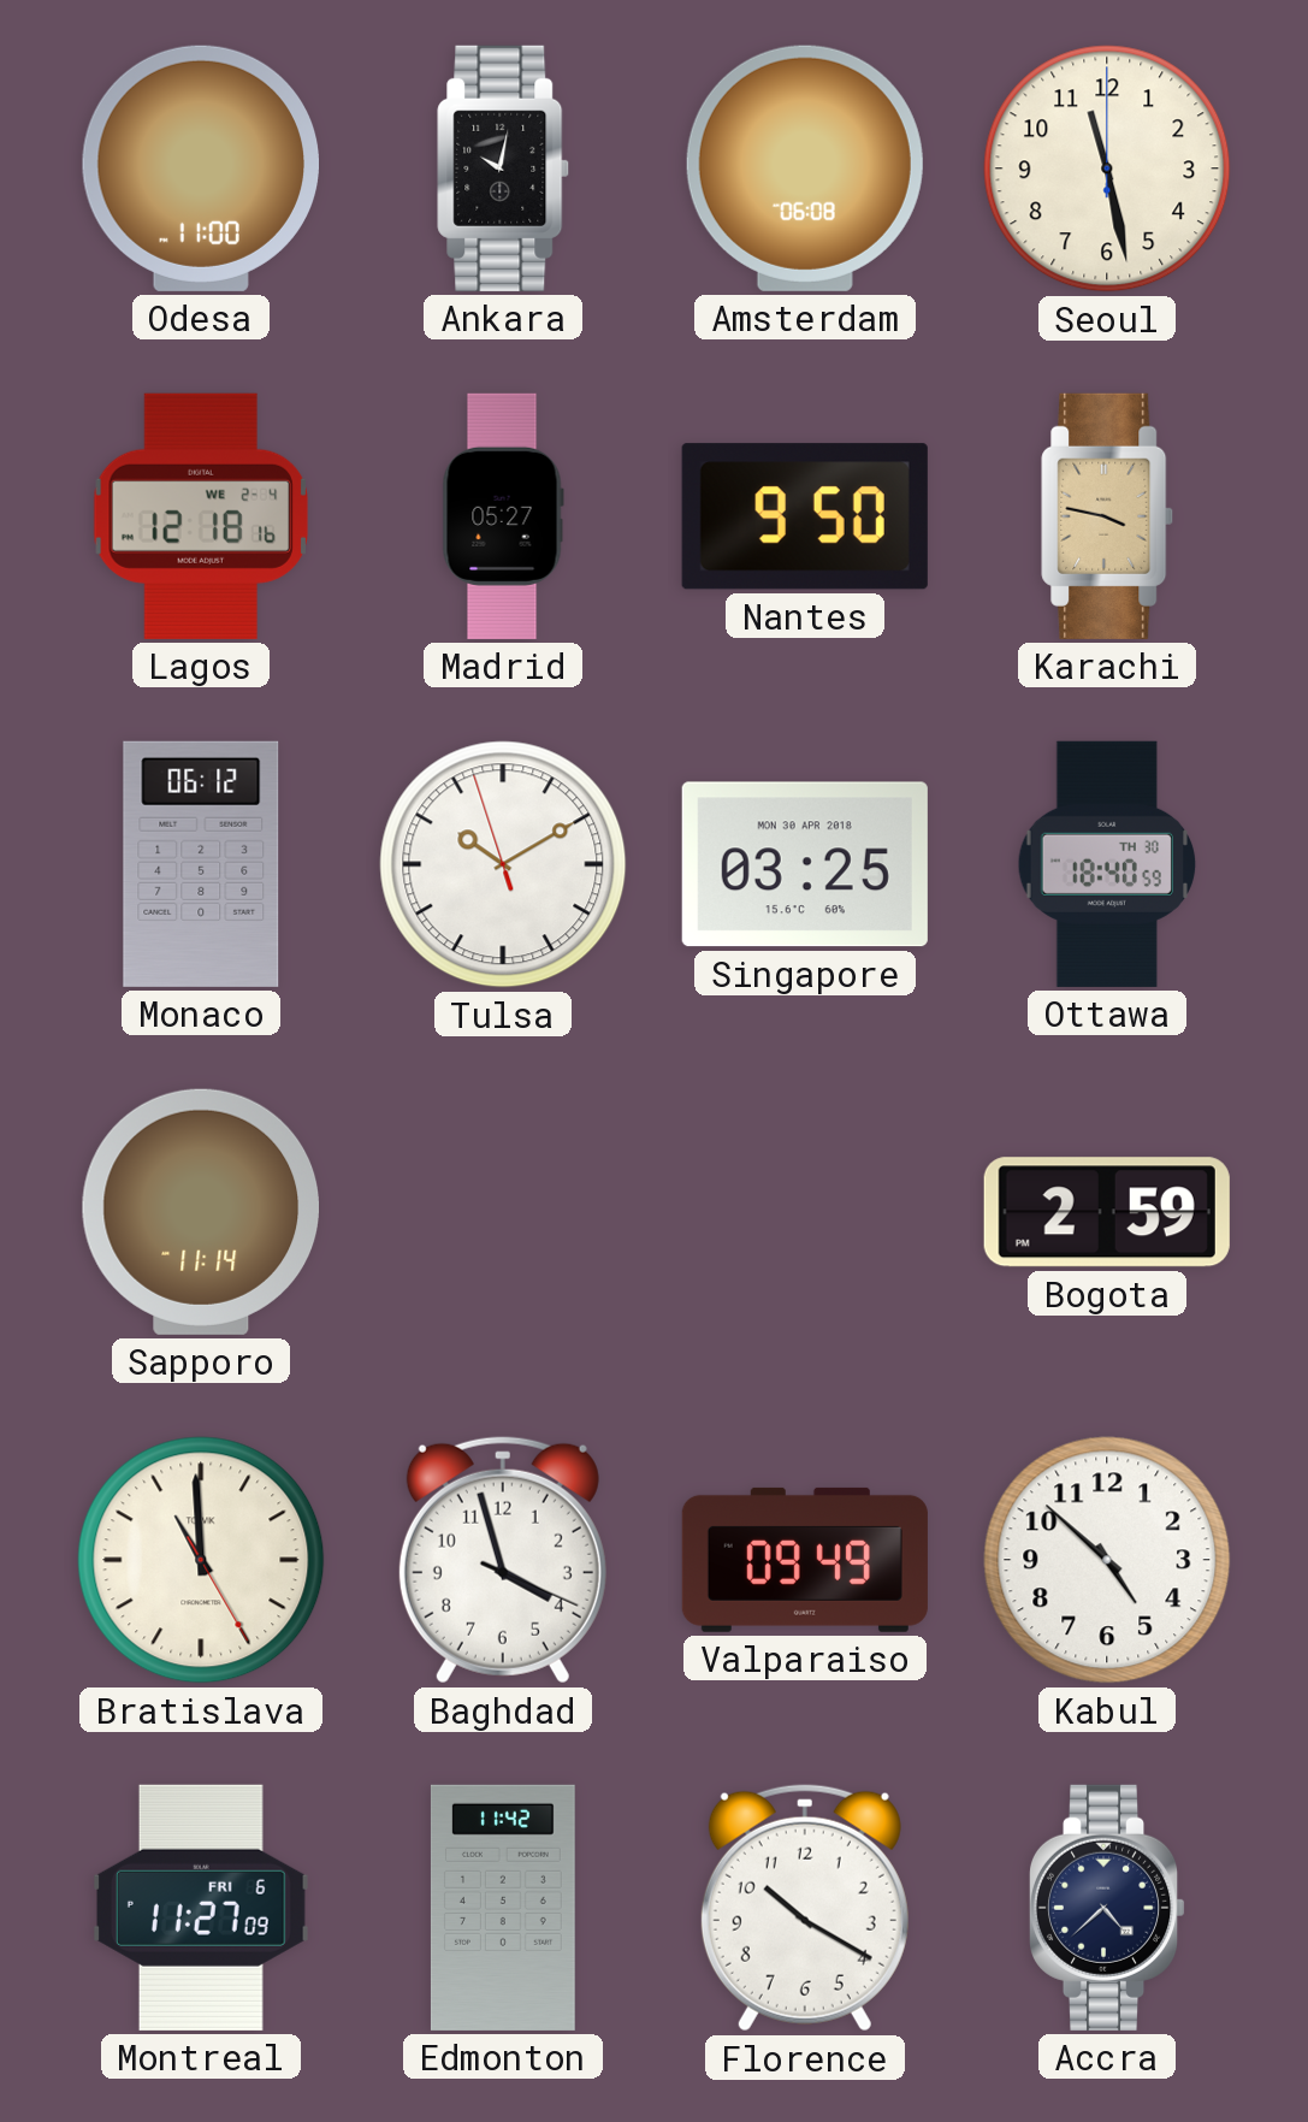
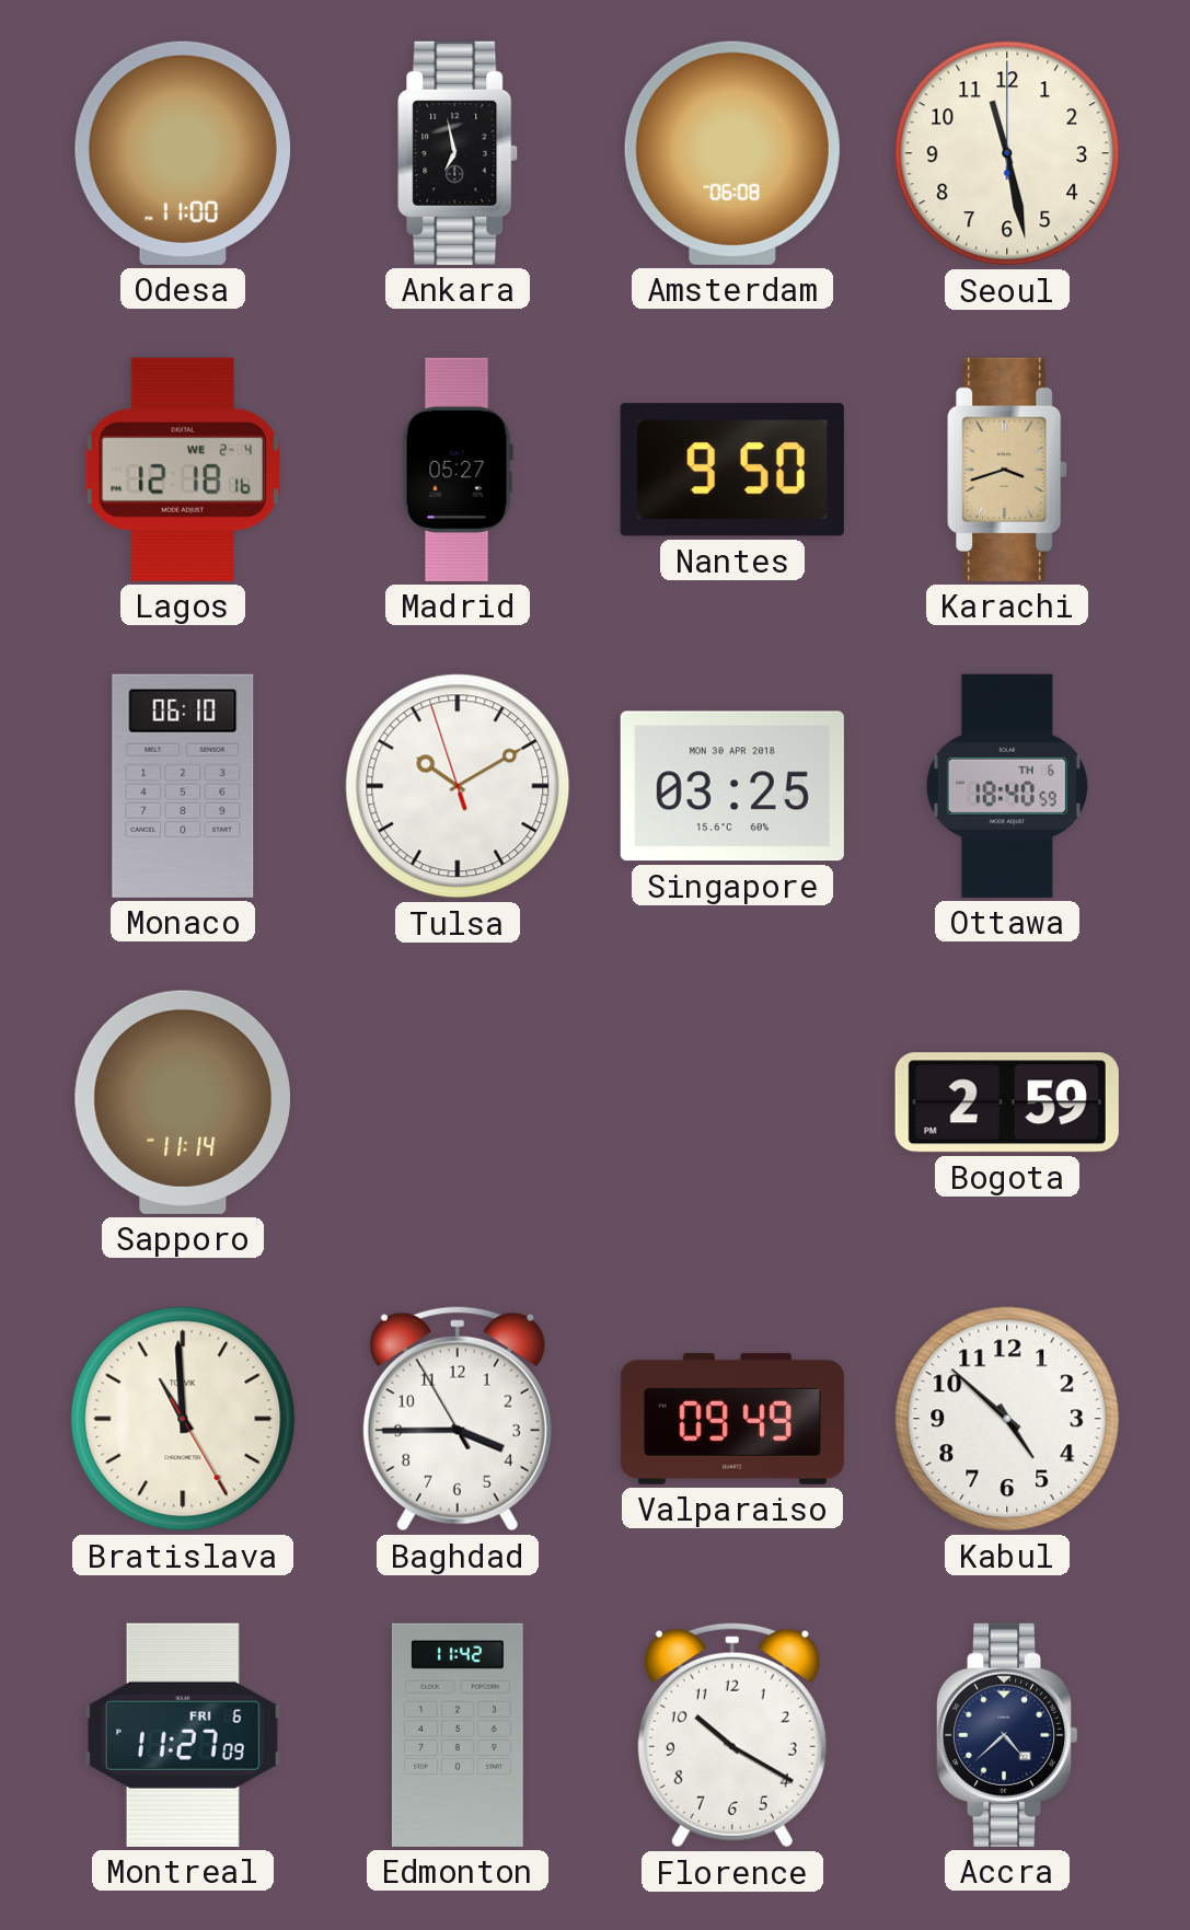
Ankara: 10:02 -> 6:58
Karachi: 3:47 -> 3:42
Monaco: 06:12 -> 06:10
Ottawa date: TH 30 -> TH 6
Baghdad: 3:57 -> 3:44
